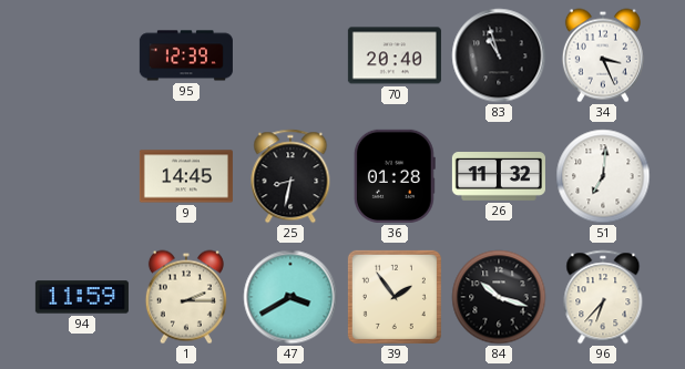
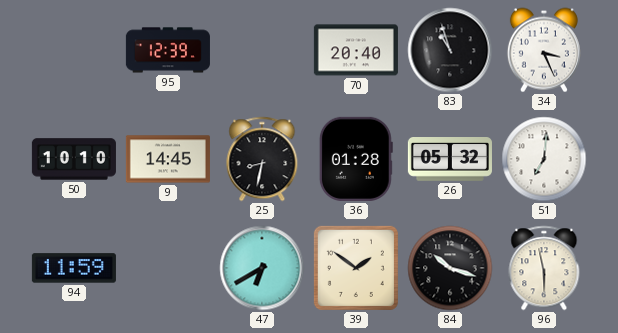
50: none -> 10:10
26: 11:32 -> 05:32
1: 2:15 -> none
47: 3:40 -> 6:40
39: 1:54 -> 1:51
96: 6:37 -> 5:58
